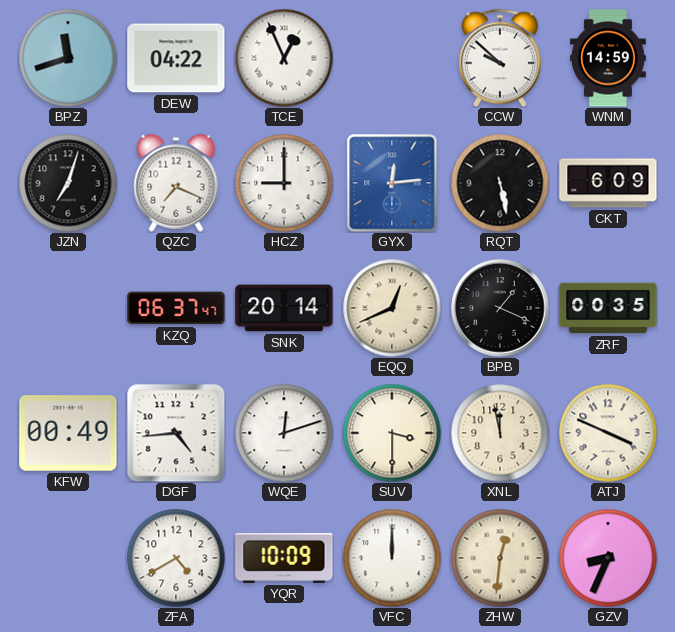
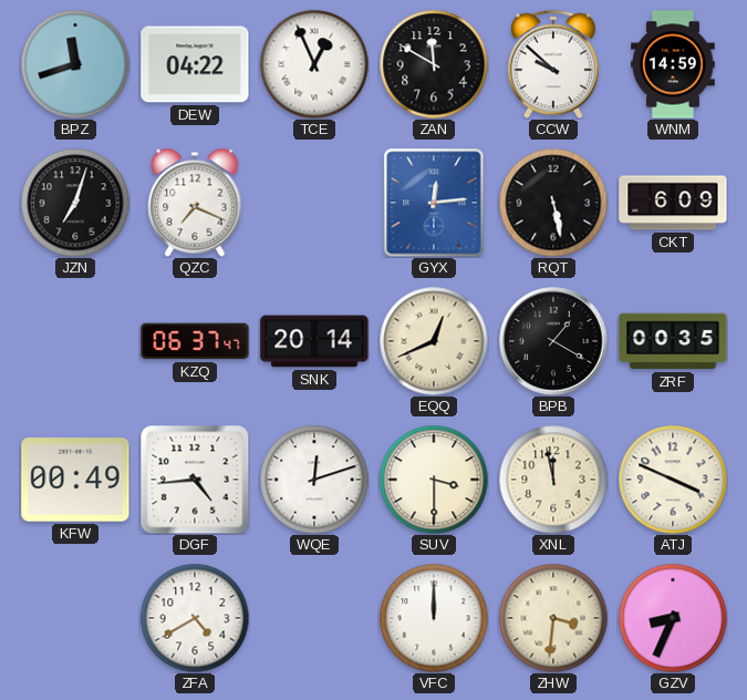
ZAN: none -> 11:50
HCZ: 9:00 -> none
BPB: 1:19 -> 1:20
YQR: 10:09 -> none
ZHW: 12:31 -> 3:31
